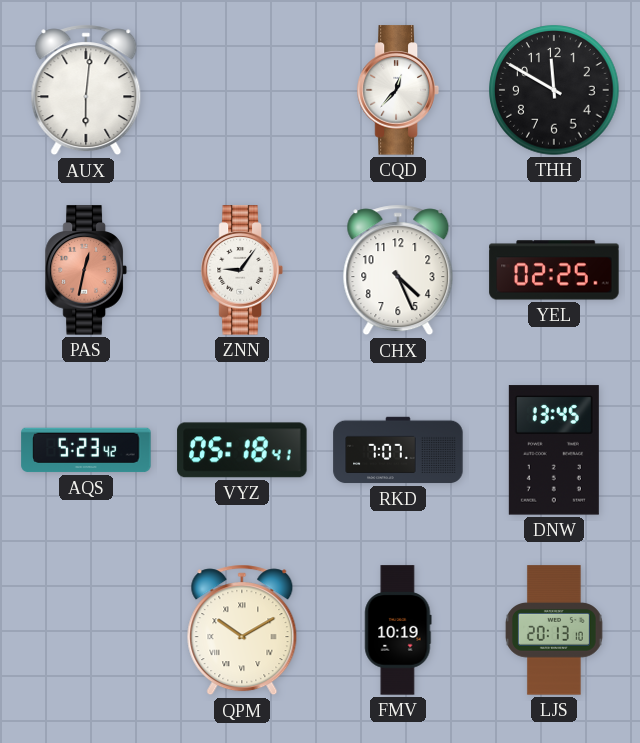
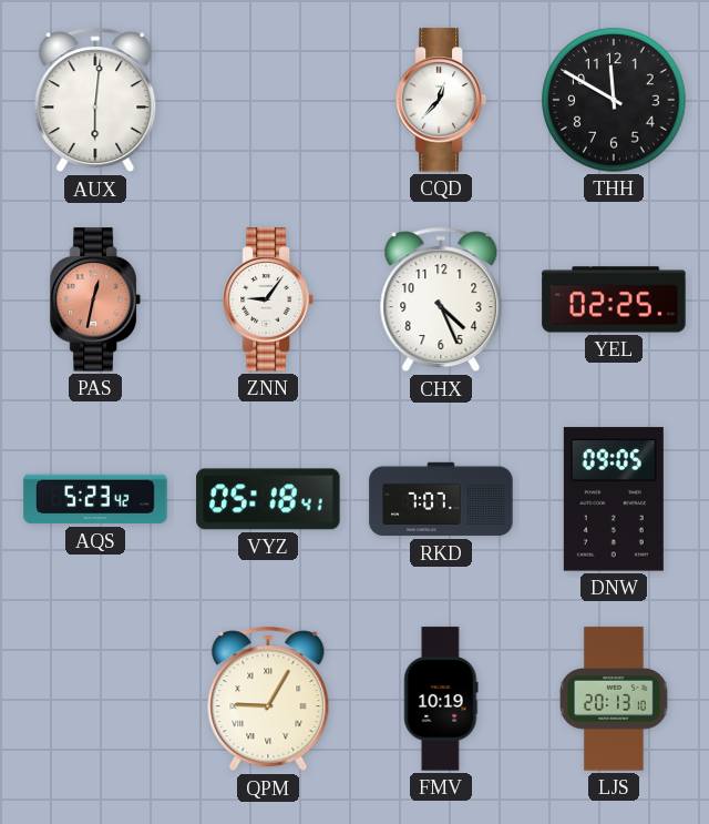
DNW: 13:45 -> 09:05
QPM: 10:10 -> 9:05
